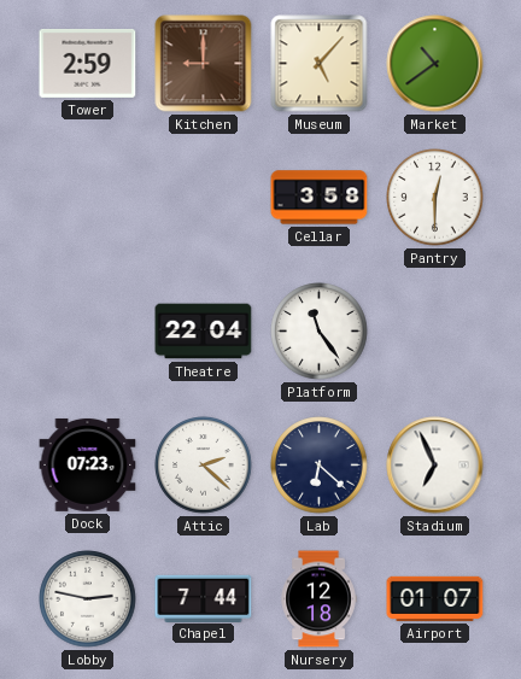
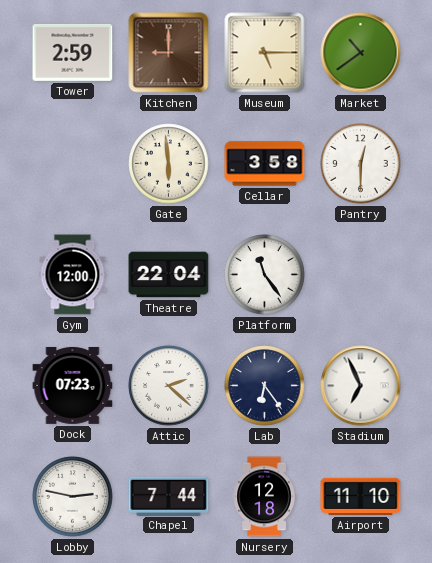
Museum: 5:07 -> 5:15
Gate: none -> 5:59
Gym: none -> 12:00
Lab: 6:22 -> 6:24
Airport: 01:07 -> 11:10
